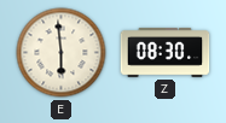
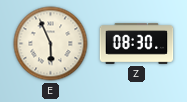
E: 5:59 -> 5:56
